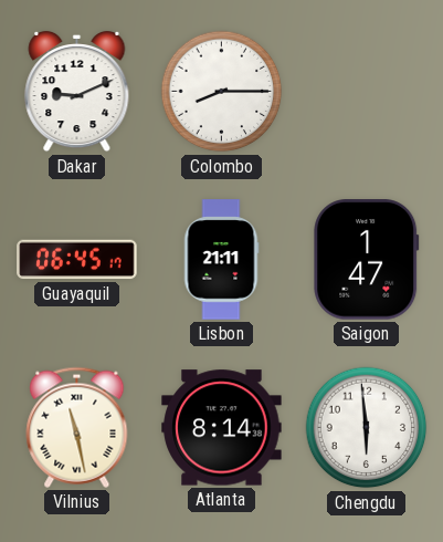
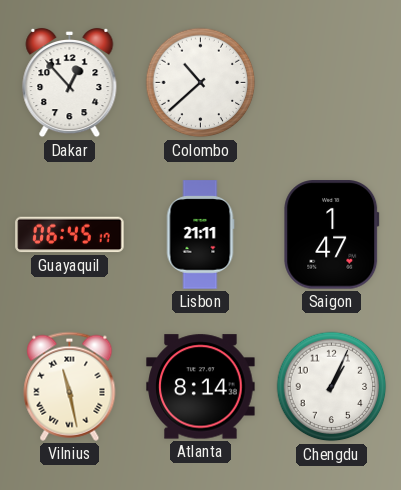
Dakar: 9:11 -> 12:53
Colombo: 8:15 -> 10:38
Chengdu: 5:59 -> 1:04
